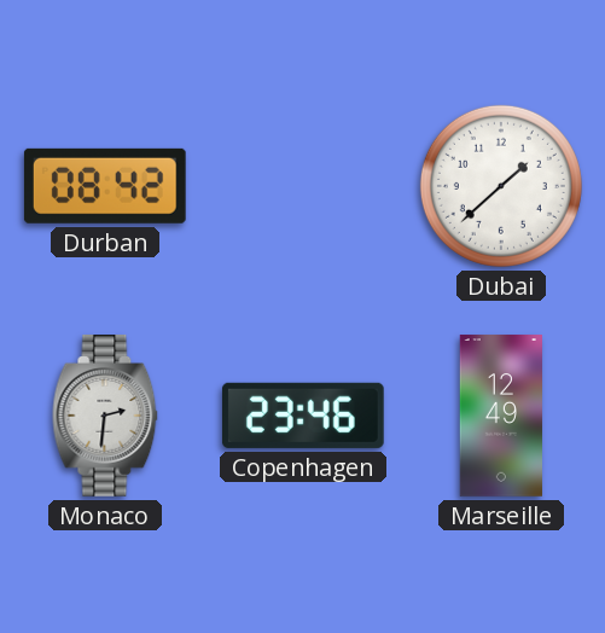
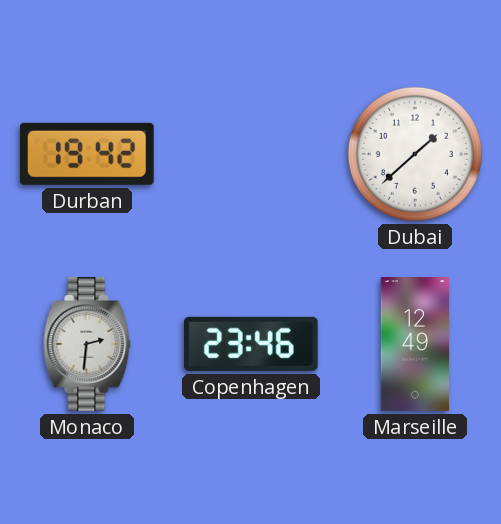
Durban: 08:42 -> 19:42
